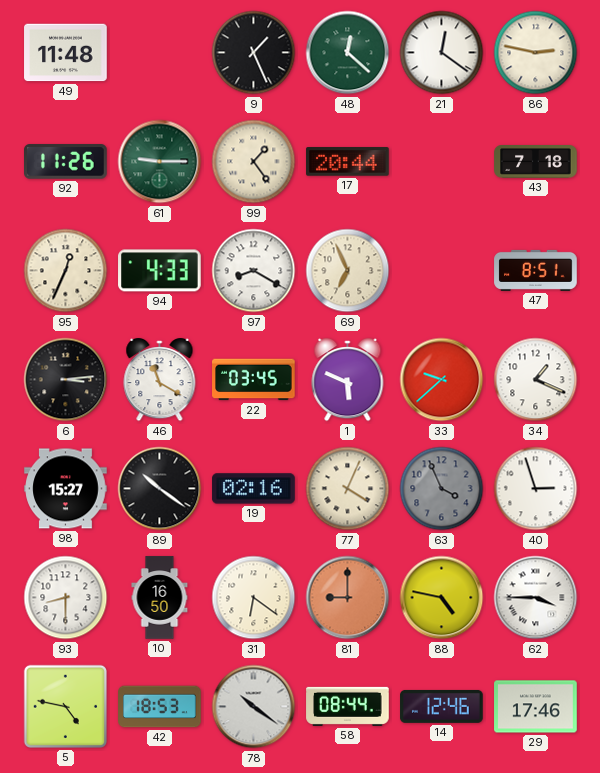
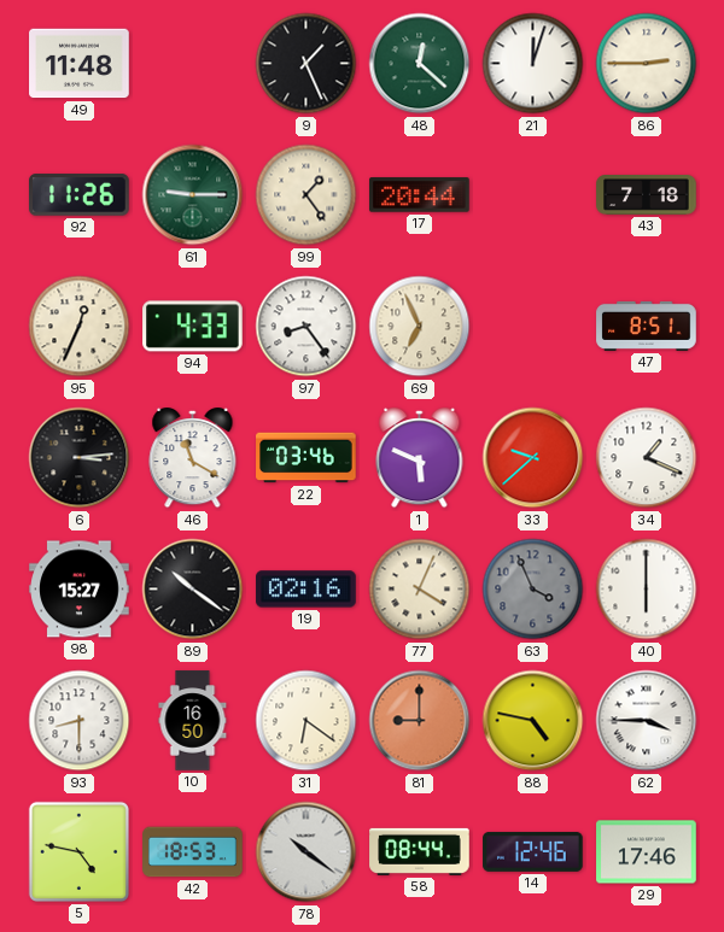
21: 12:21 -> 12:03
86: 2:47 -> 2:45
97: 8:20 -> 8:24
22: 03:45 -> 03:46
40: 2:57 -> 6:00
